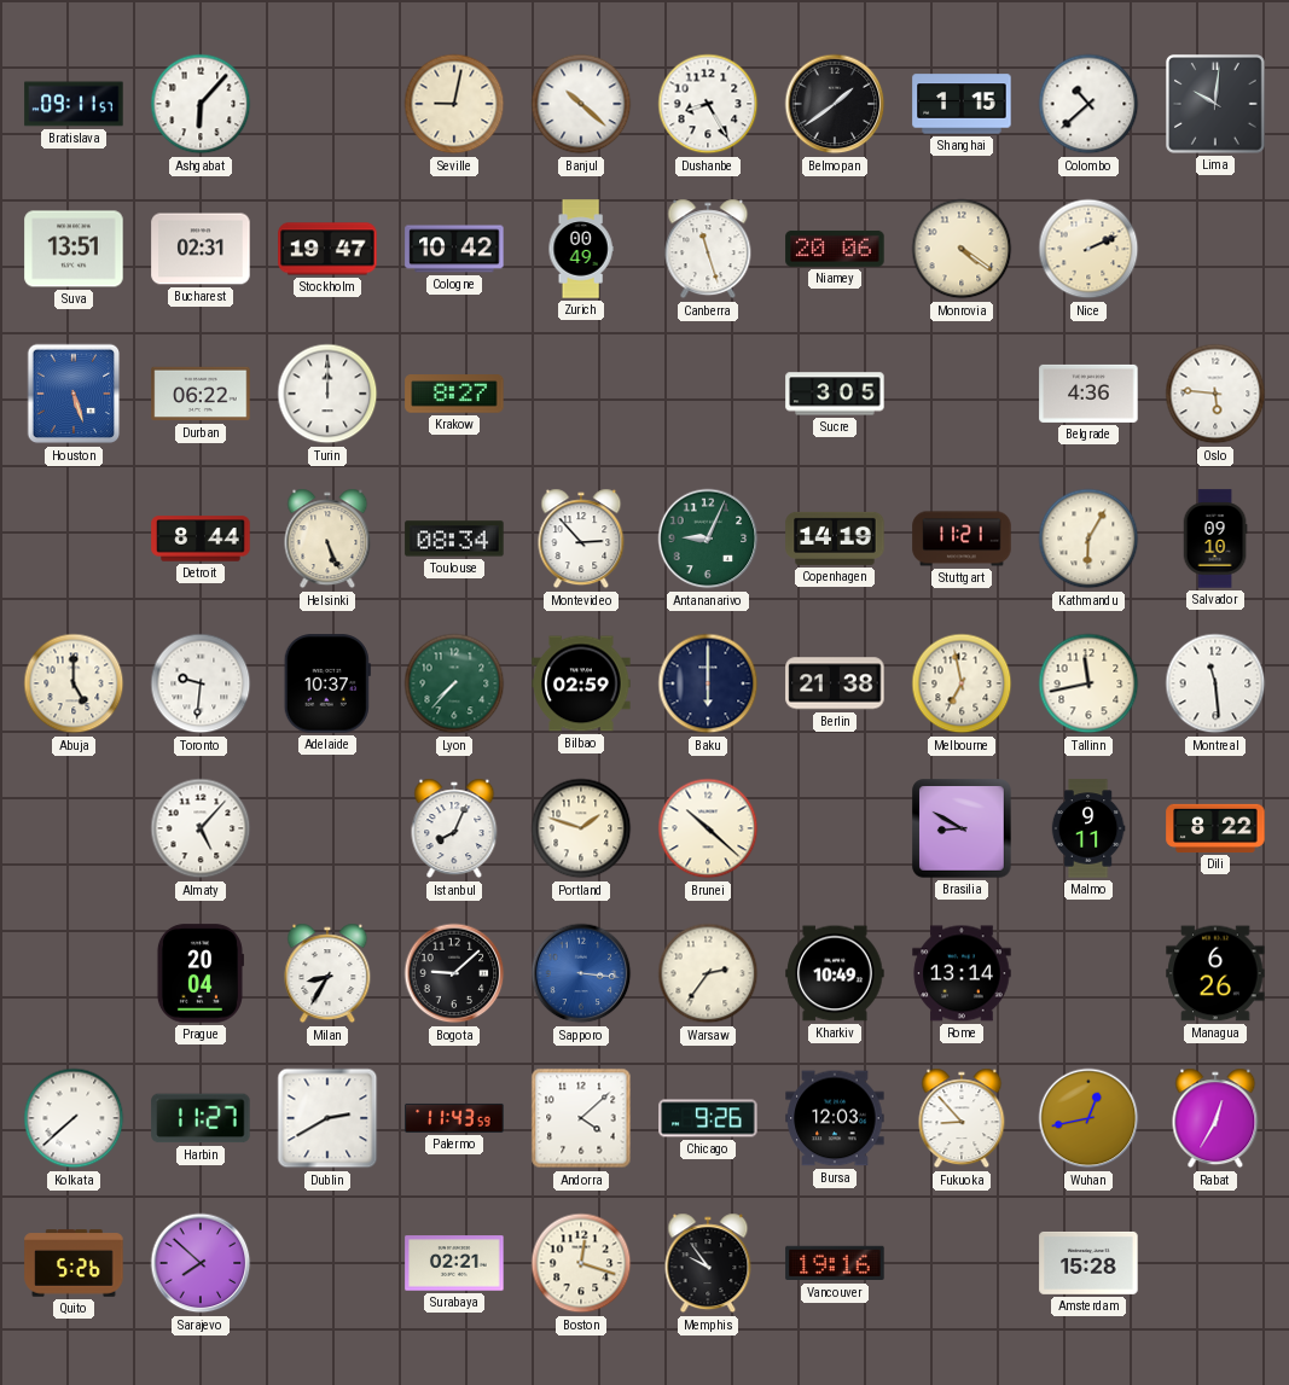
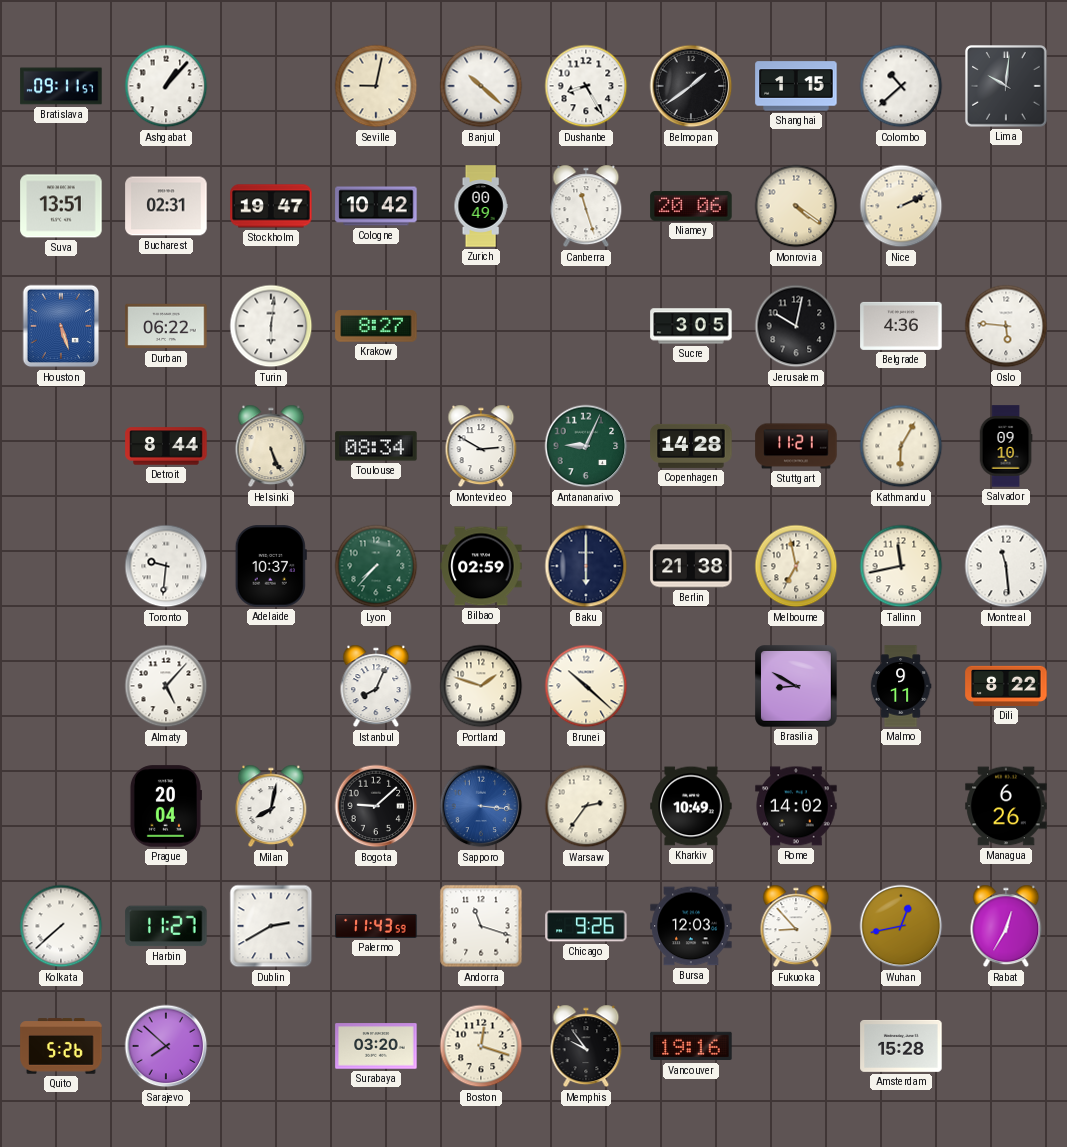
Ashgabat: 6:07 -> 1:07
Turin: 12:00 -> 6:01
Jerusalem: none -> 10:02
Montevideo: 2:53 -> 2:50
Copenhagen: 14:19 -> 14:28
Abuja: 5:00 -> none
Milan: 8:35 -> 8:02
Rome: 13:14 -> 14:02
Andorra: 4:08 -> 11:18
Surabaya: 02:21 -> 03:20
